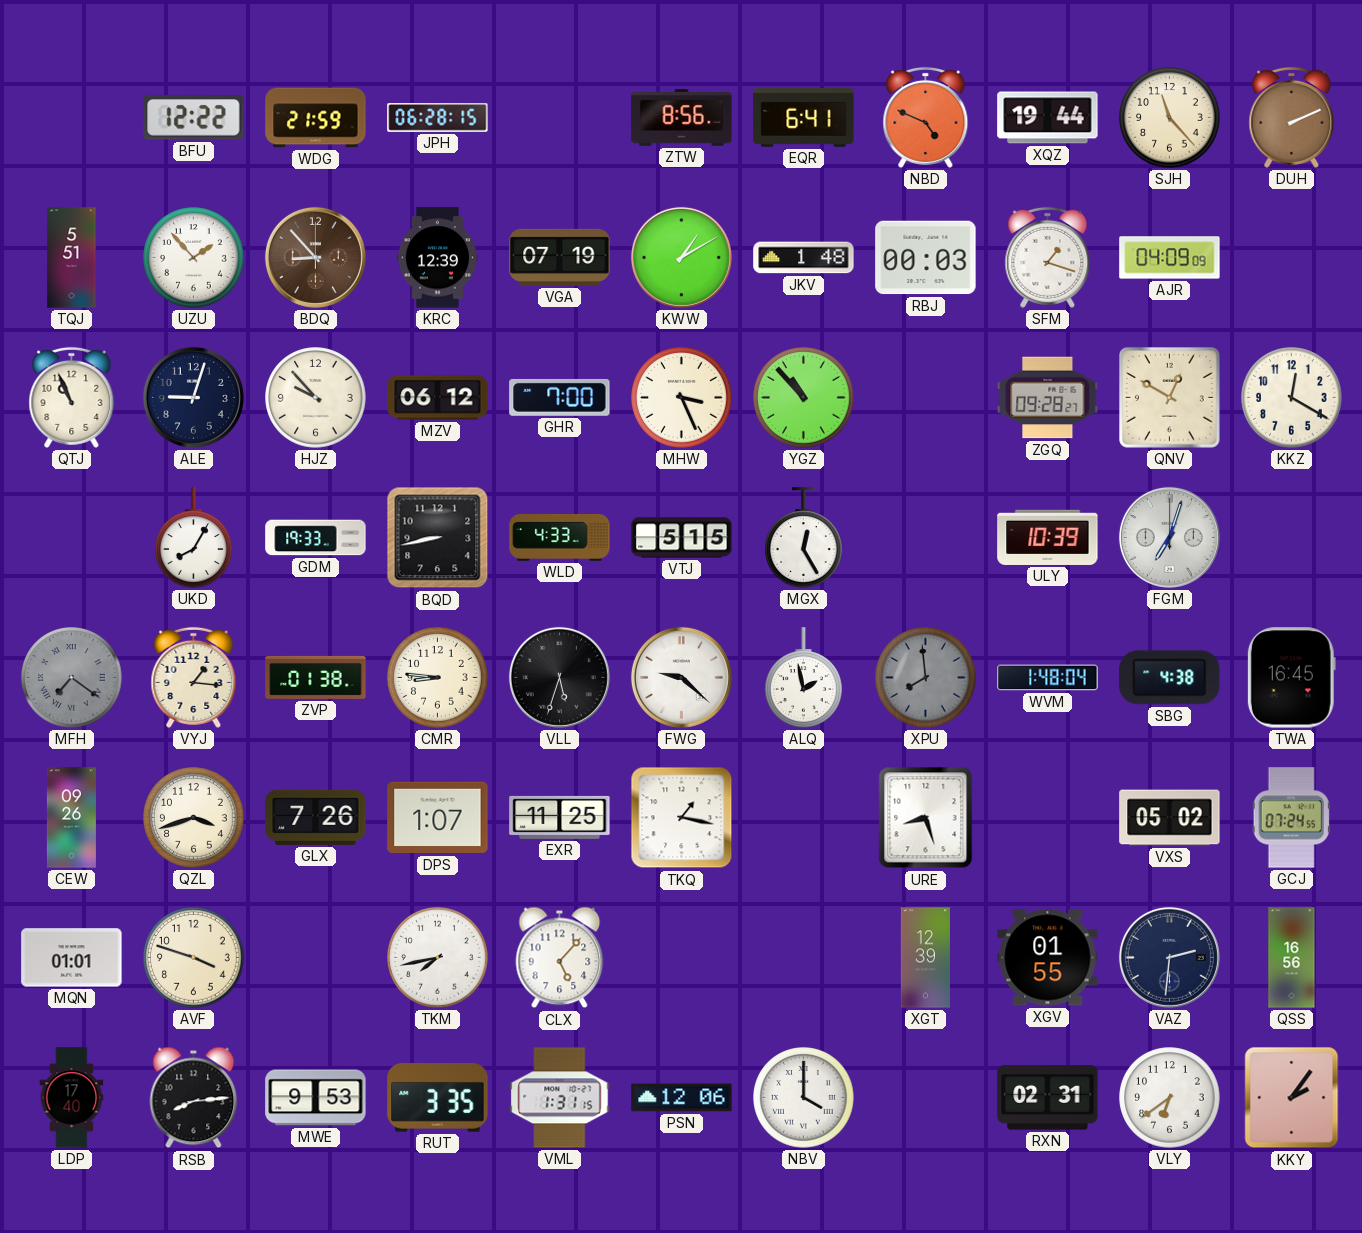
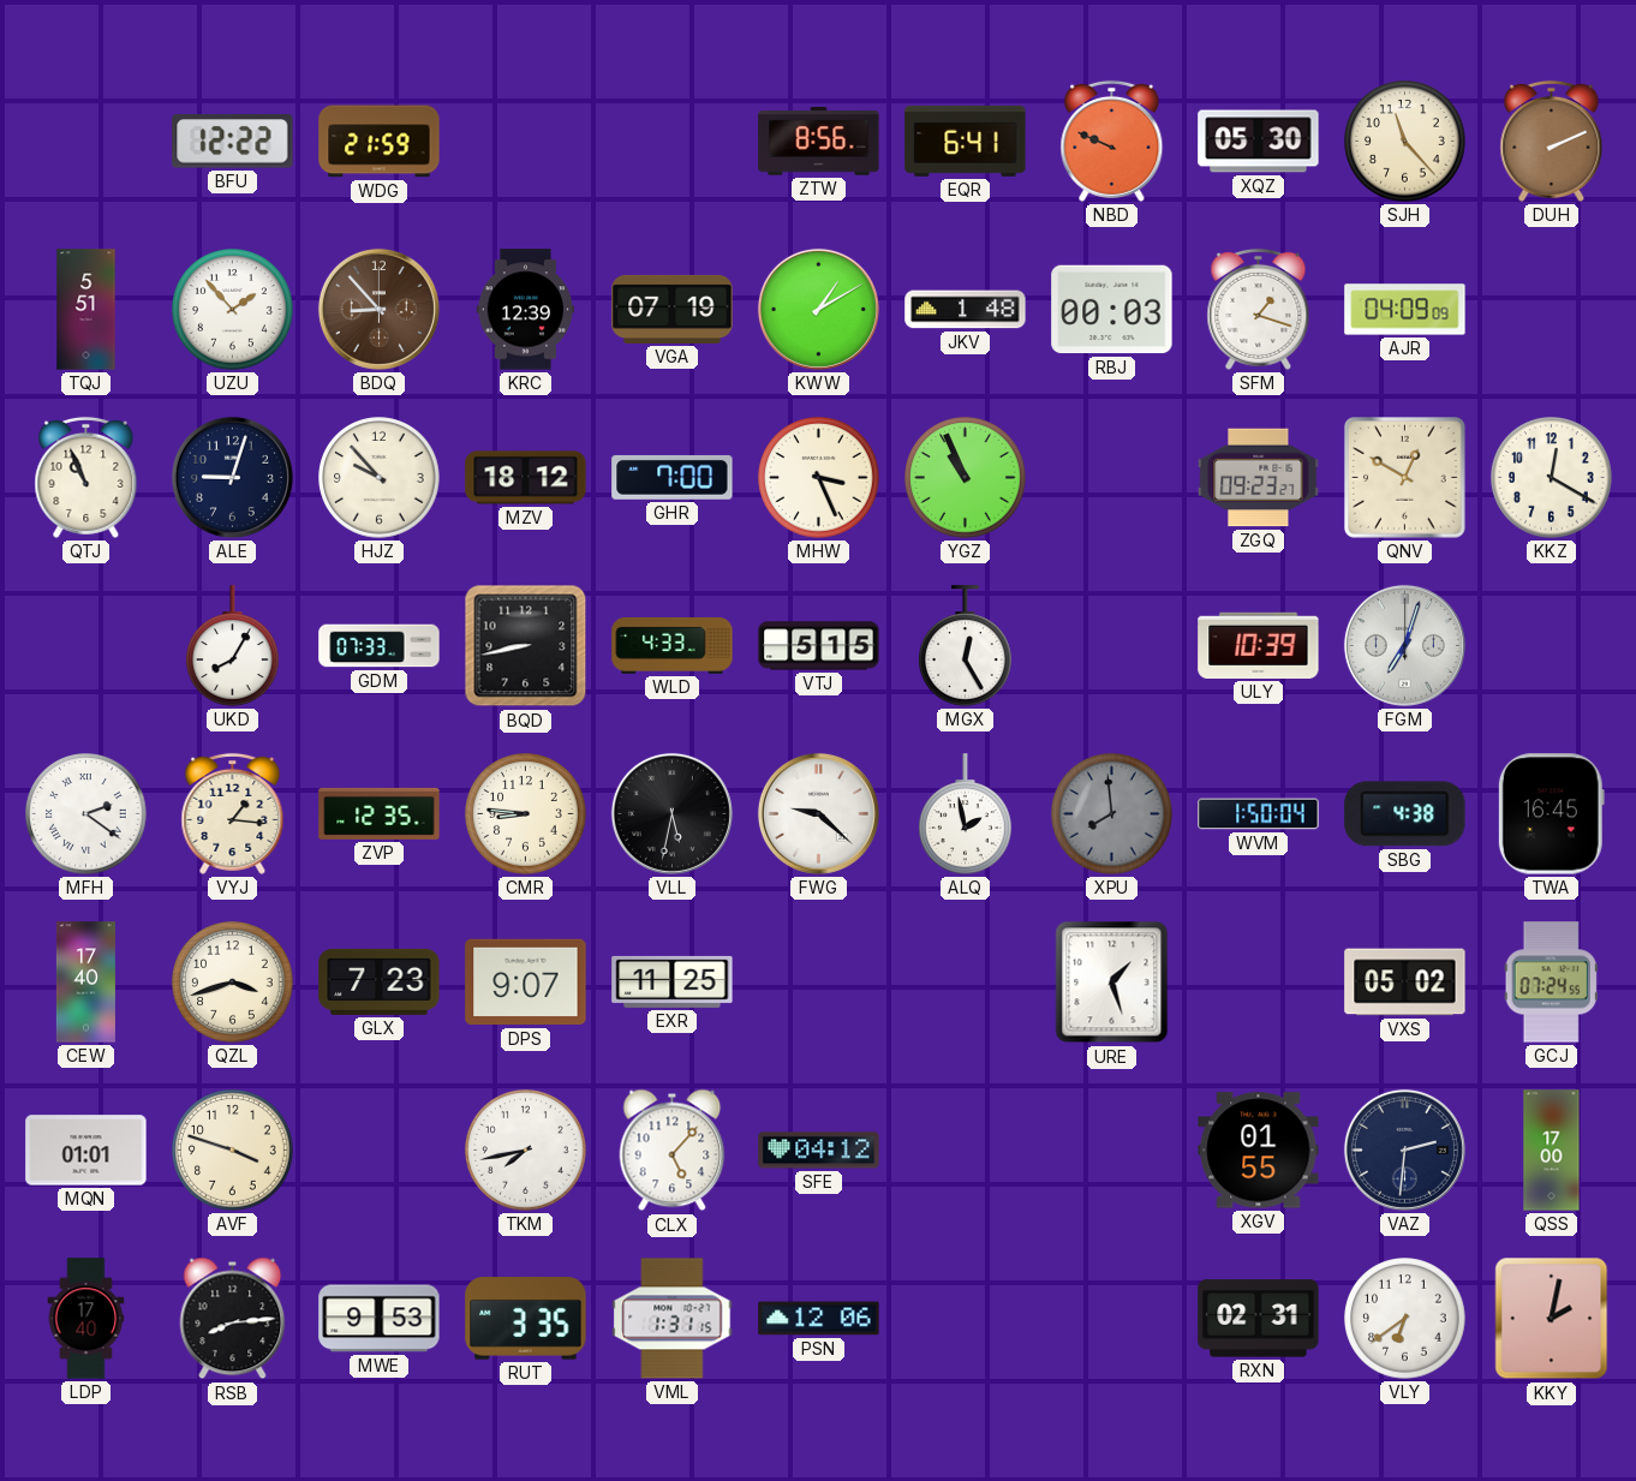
JPH: 06:28 -> none
NBD: 4:49 -> 9:49
XQZ: 19:44 -> 05:30
MZV: 06:12 -> 18:12
YGZ: 10:53 -> 10:56
ZGQ: 09:28 -> 09:23
GDM: 19:33 -> 07:33
MFH: 7:21 -> 2:21
MFH dial: grey -> white
ZVP: 01:38 -> 12:35
VLL: 5:33 -> 5:32
WVM: 1:48 -> 1:50
CEW: 09:26 -> 17:40
GLX: 7:26 -> 7:23
DPS: 1:07 -> 9:07
TKQ: 1:17 -> none
URE: 8:27 -> 1:27
SFE: none -> 04:12
XGT: 12:39 -> none
QSS: 16:56 -> 17:00
NBV: 4:00 -> none
KKY: 2:06 -> 2:02
